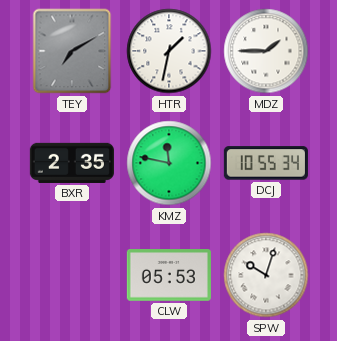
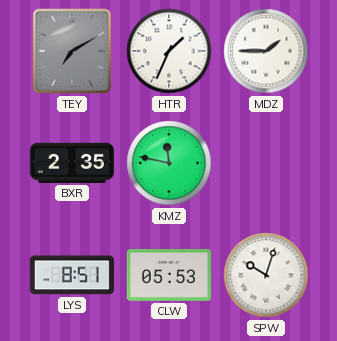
HTR: 1:32 -> 1:34
DCJ: 10:55 -> none
LYS: none -> 8:51
